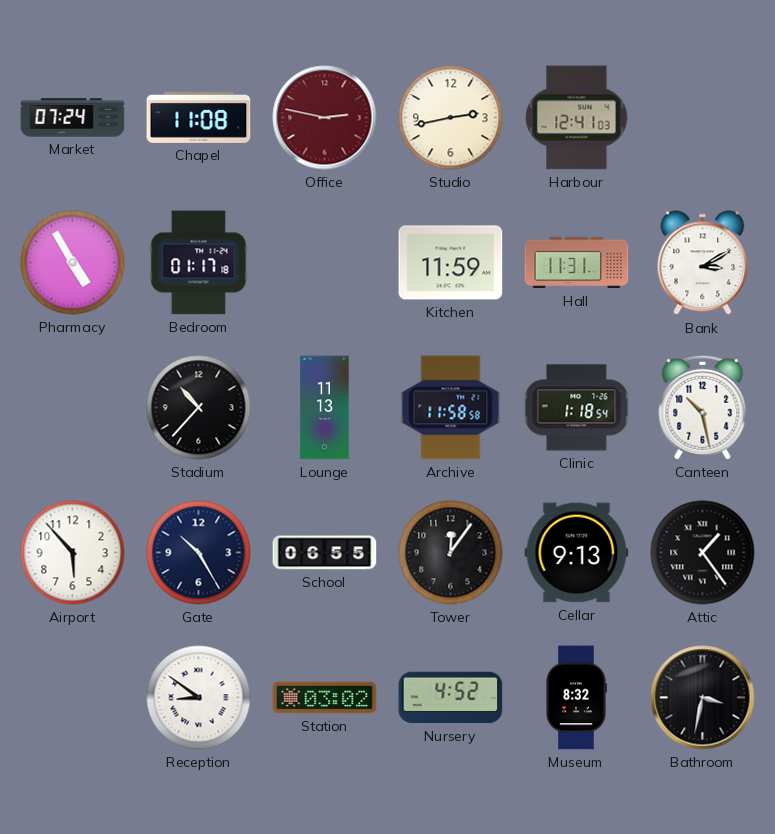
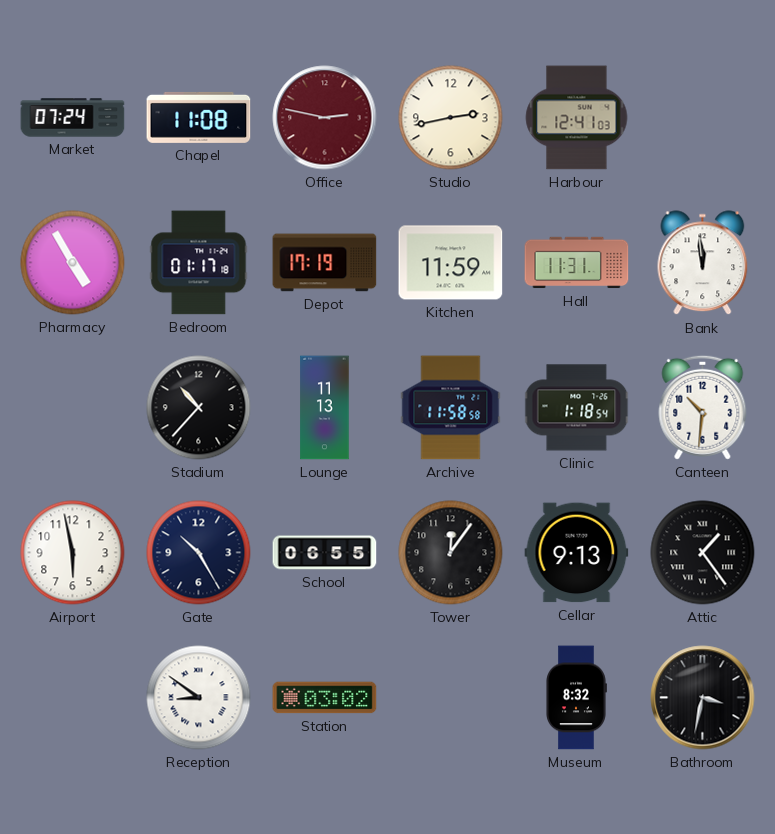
Depot: none -> 17:19
Bank: 3:10 -> 11:59
Canteen: 10:28 -> 10:31
Airport: 5:53 -> 5:58
Nursery: 4:52 -> none
